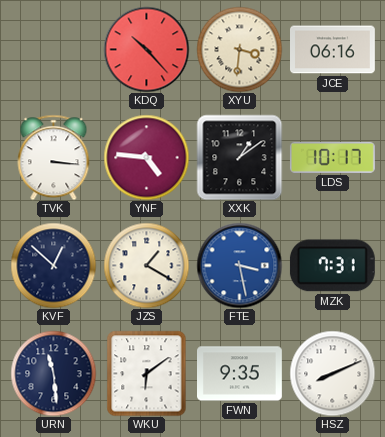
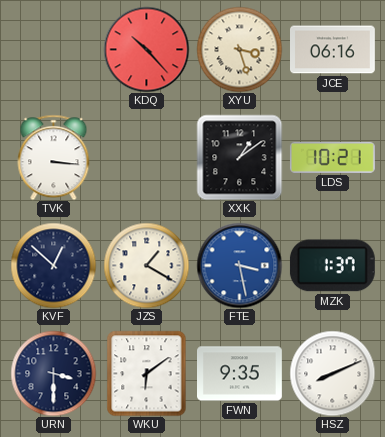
XYU: 3:31 -> 3:27
YNF: 4:46 -> none
LDS: 10:17 -> 10:21
MZK: 7:31 -> 1:37
URN: 11:29 -> 3:30
